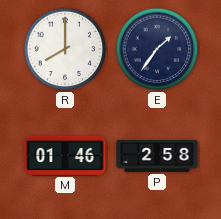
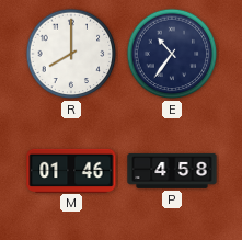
E: 1:36 -> 10:36
P: 2:58 -> 4:58
